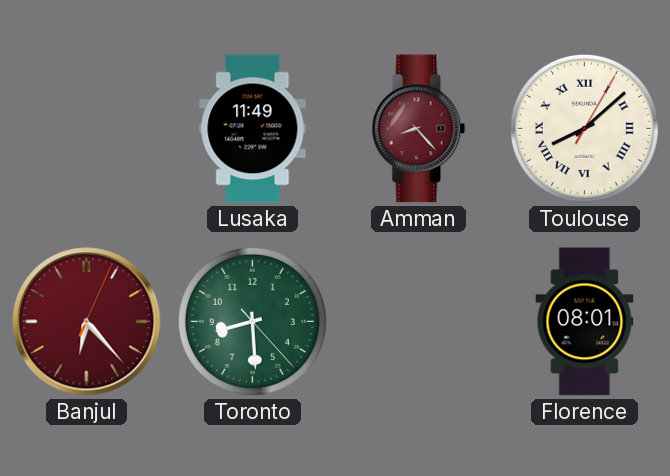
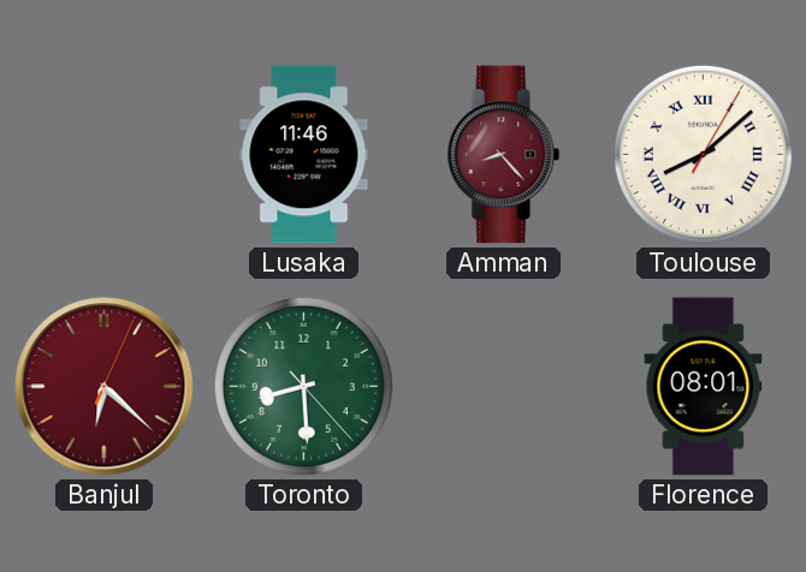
Lusaka: 11:49 -> 11:46
Banjul: 6:23 -> 6:22
